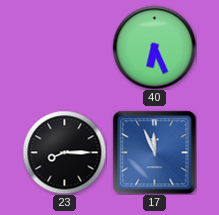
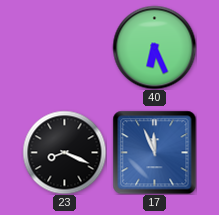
23: 8:15 -> 8:19
